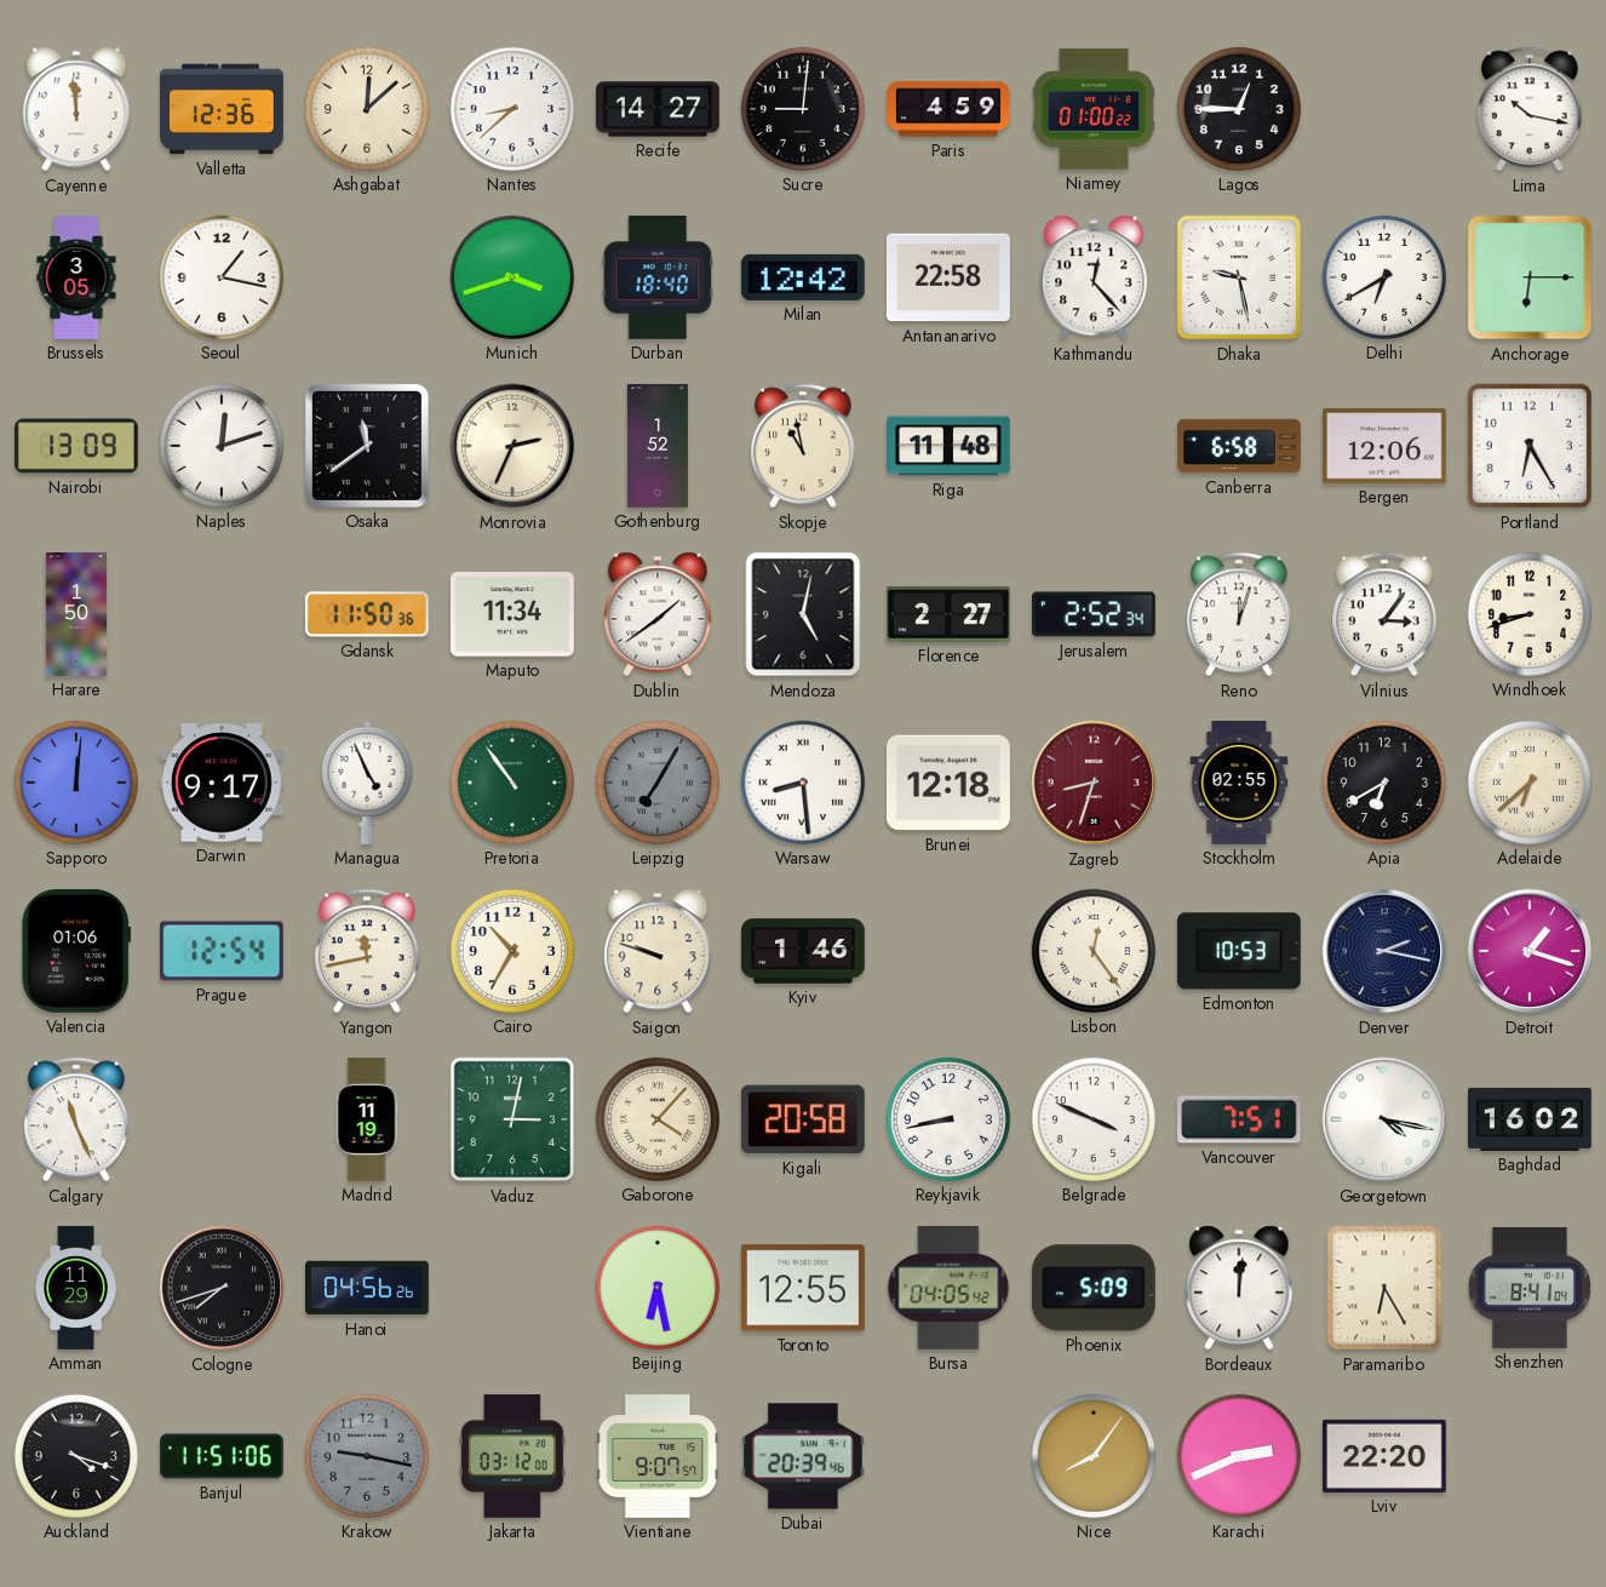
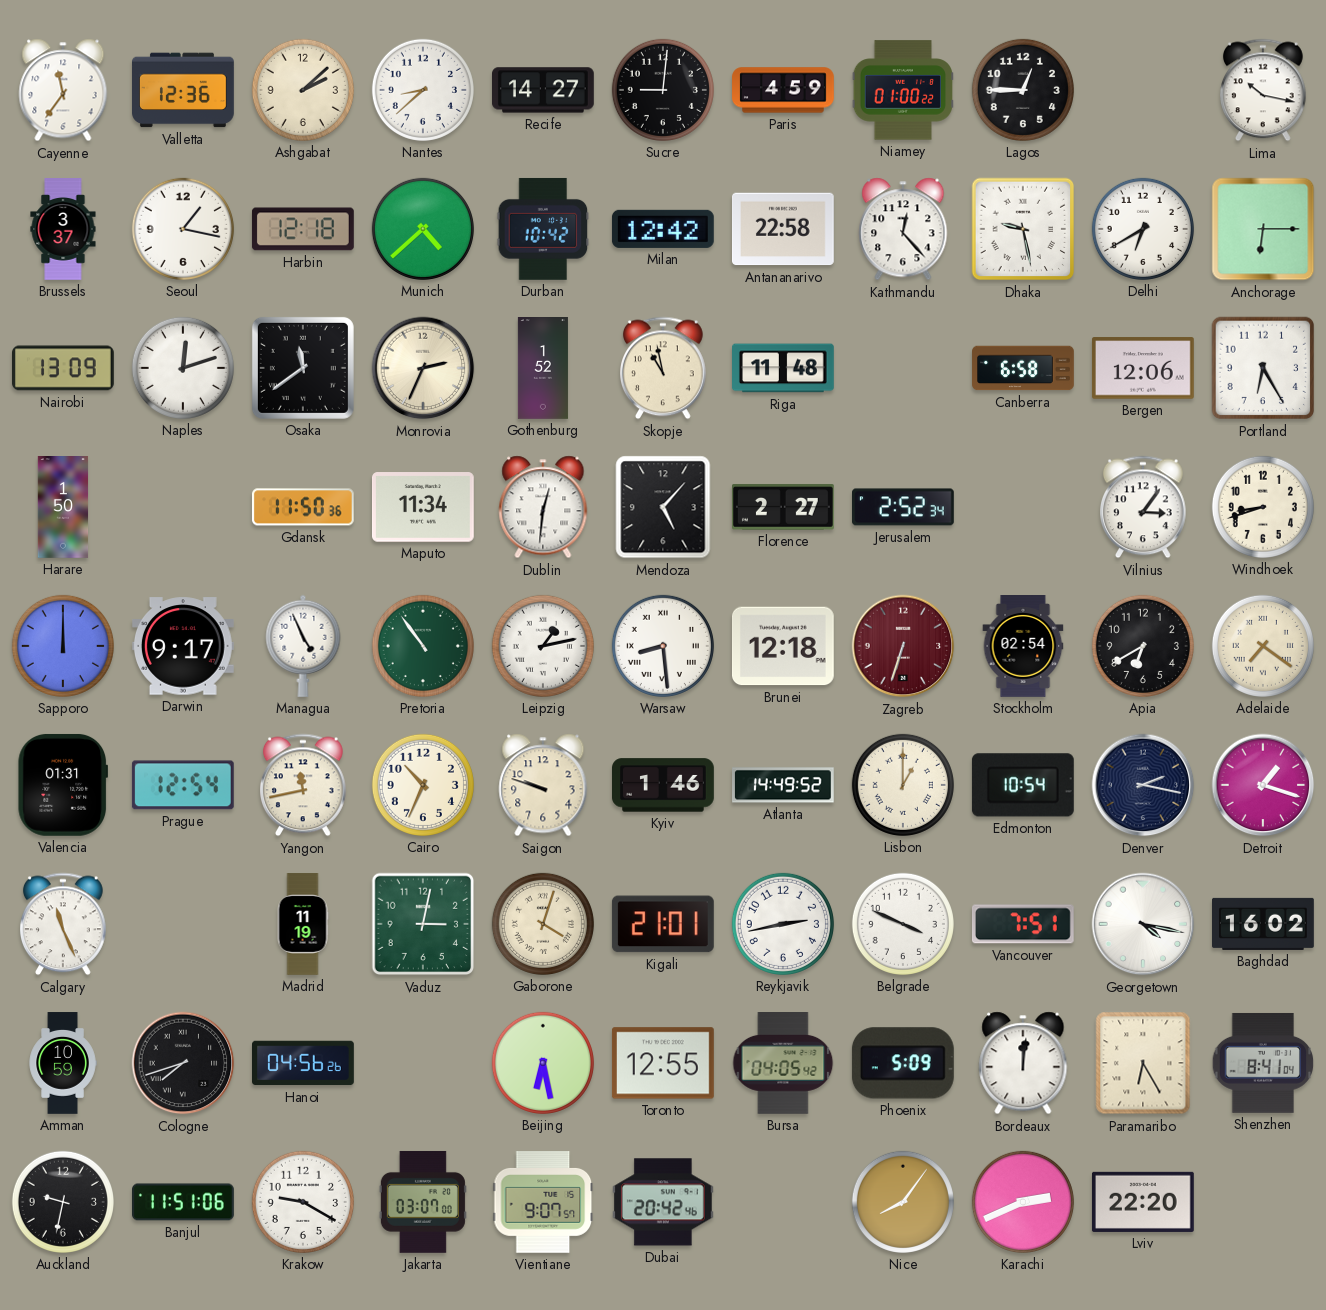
Cayenne: 11:59 -> 11:36
Ashgabat: 12:08 -> 2:08
Brussels: 3:05 -> 3:37
Harbin: none -> 12:18
Munich: 3:42 -> 4:38
Durban: 18:40 -> 10:42
Dublin: 1:39 -> 12:31
Mendoza: 5:02 -> 5:07
Reno: 12:03 -> none
Sapporo: 12:01 -> 12:00
Leipzig: 7:05 -> 1:13
Leipzig dial: grey -> white
Zagreb: 8:33 -> 6:33
Stockholm: 02:55 -> 02:54
Adelaide: 6:38 -> 7:21
Valencia: 01:06 -> 01:31
Cairo: 10:35 -> 10:34
Atlanta: none -> 14:49
Lisbon: 12:24 -> 1:00
Edmonton: 10:53 -> 10:54
Gaborone: 4:07 -> 4:03
Kigali: 20:58 -> 21:01
Reykjavik: 8:43 -> 2:43
Amman: 11:29 -> 10:59
Auckland: 4:18 -> 9:32
Krakow: 9:17 -> 9:20
Krakow dial: grey -> white
Jakarta: 03:12 -> 03:07
Dubai: 20:39 -> 20:42
